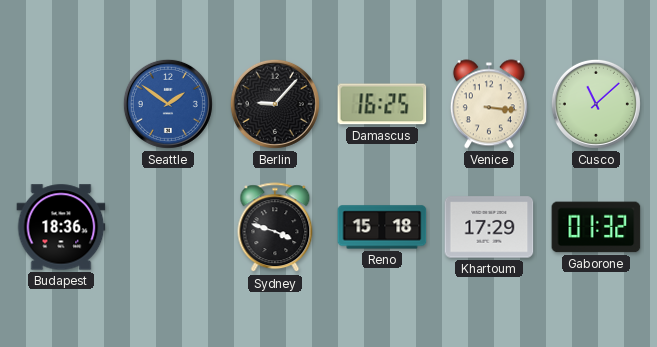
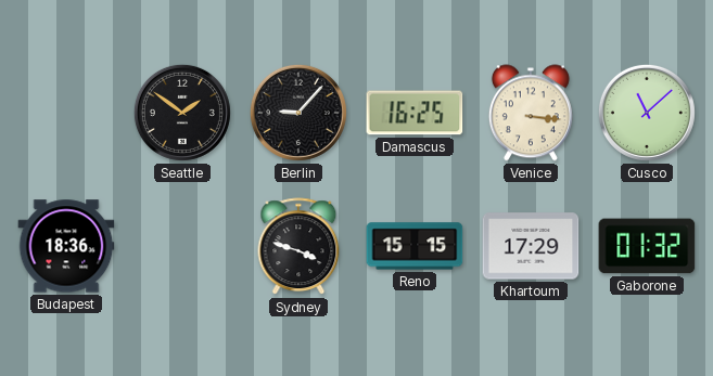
Seattle dial: blue -> black
Reno: 15:18 -> 15:15
